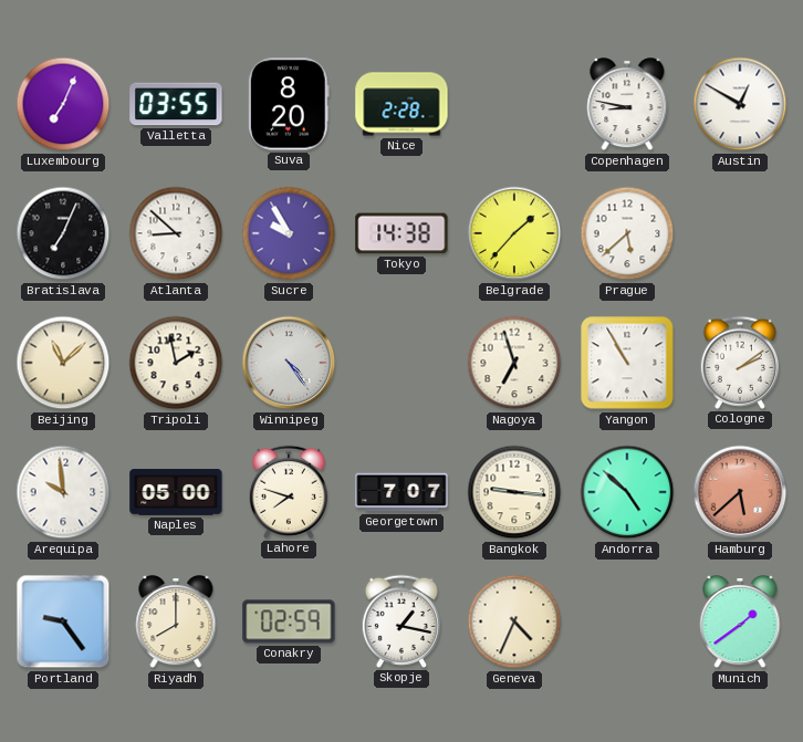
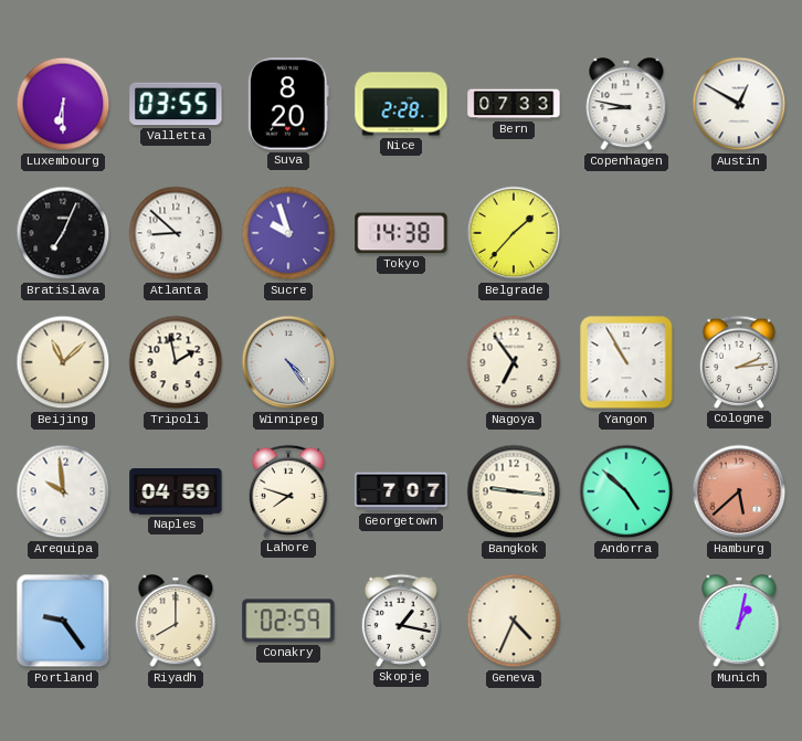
Luxembourg: 7:04 -> 6:30
Bern: none -> 07:33
Sucre: 9:55 -> 9:57
Prague: 5:38 -> none
Nagoya: 6:57 -> 6:54
Cologne: 2:09 -> 2:14
Naples: 05:00 -> 04:59
Munich: 1:39 -> 1:02
